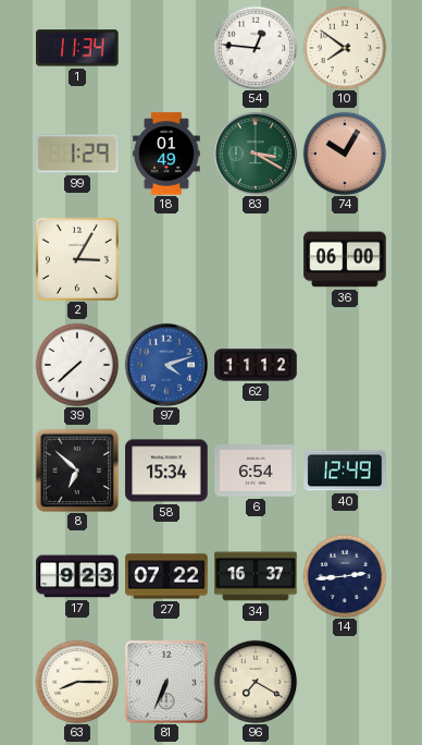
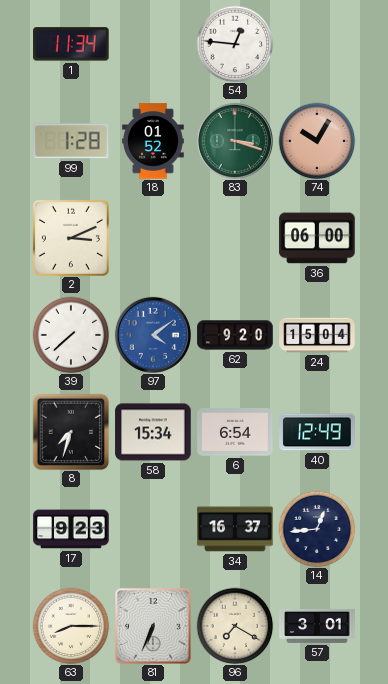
10: 7:51 -> none
99: 1:29 -> 1:28
18: 01:49 -> 01:52
83: 3:20 -> 3:18
2: 3:05 -> 3:11
97: 4:12 -> 4:09
62: 11:12 -> 9:20
24: none -> 15:04
8: 6:52 -> 7:33
27: 07:22 -> none
14: 2:44 -> 12:44
57: none -> 3:01
